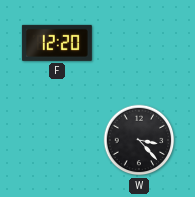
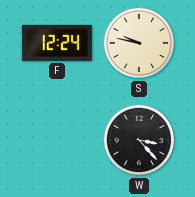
F: 12:20 -> 12:24
S: none -> 9:47
